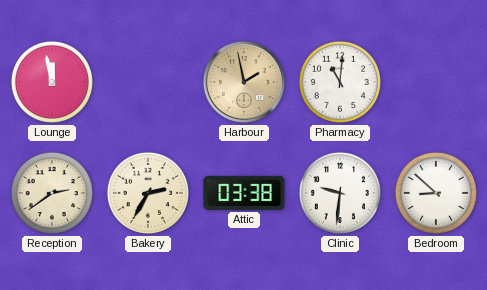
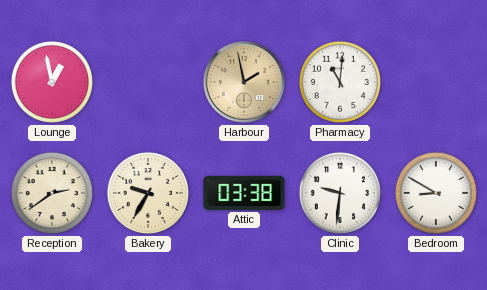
Lounge: 11:58 -> 12:58
Bakery: 2:35 -> 9:35
Bedroom: 8:52 -> 8:50
